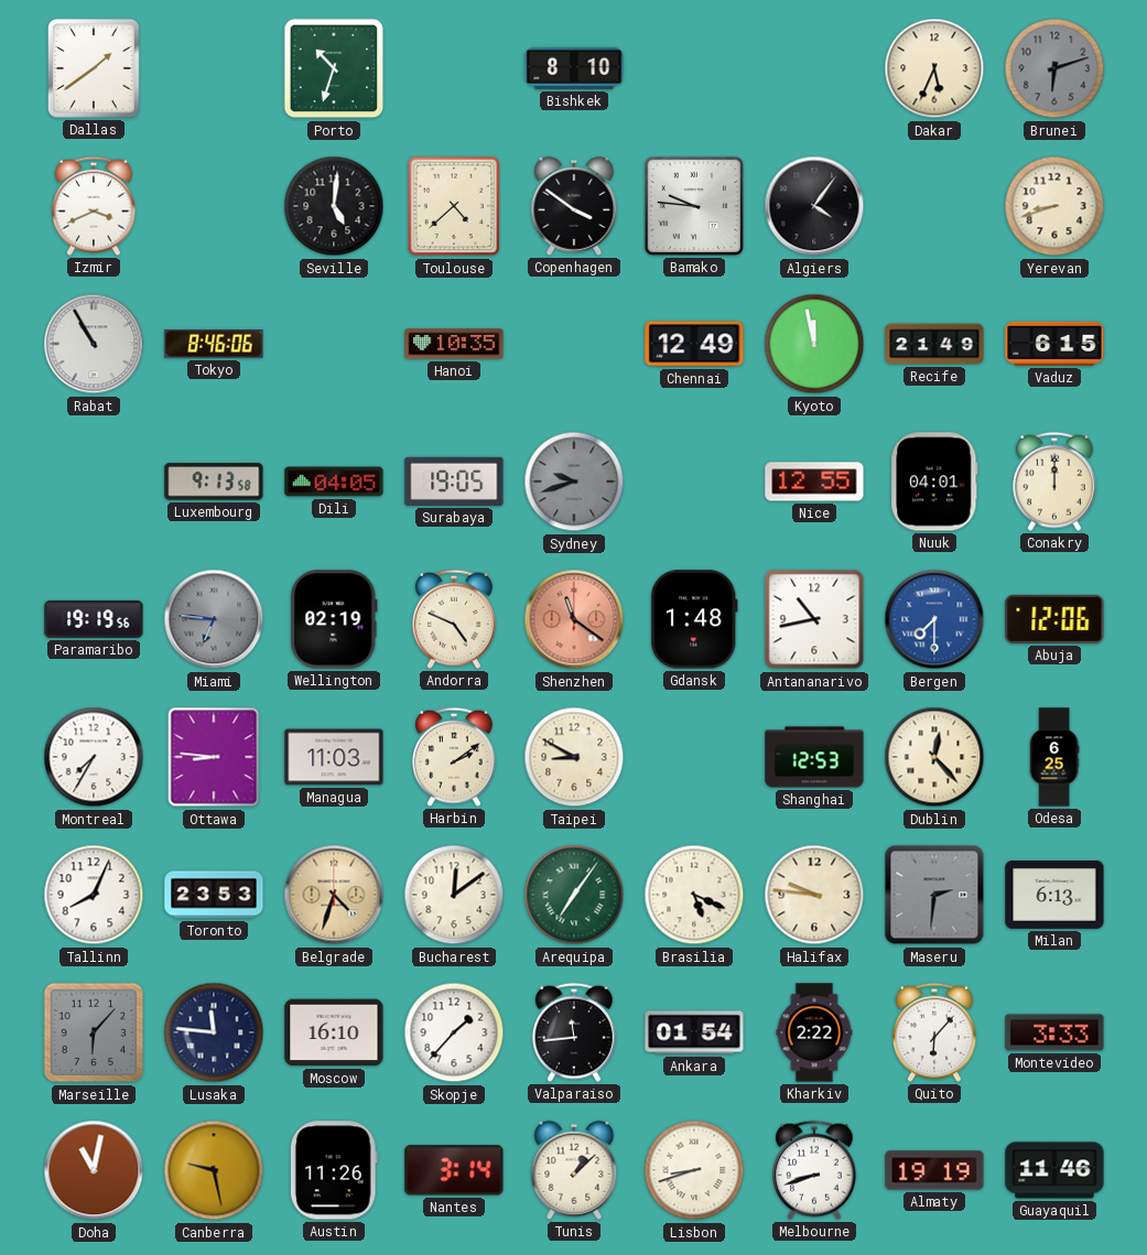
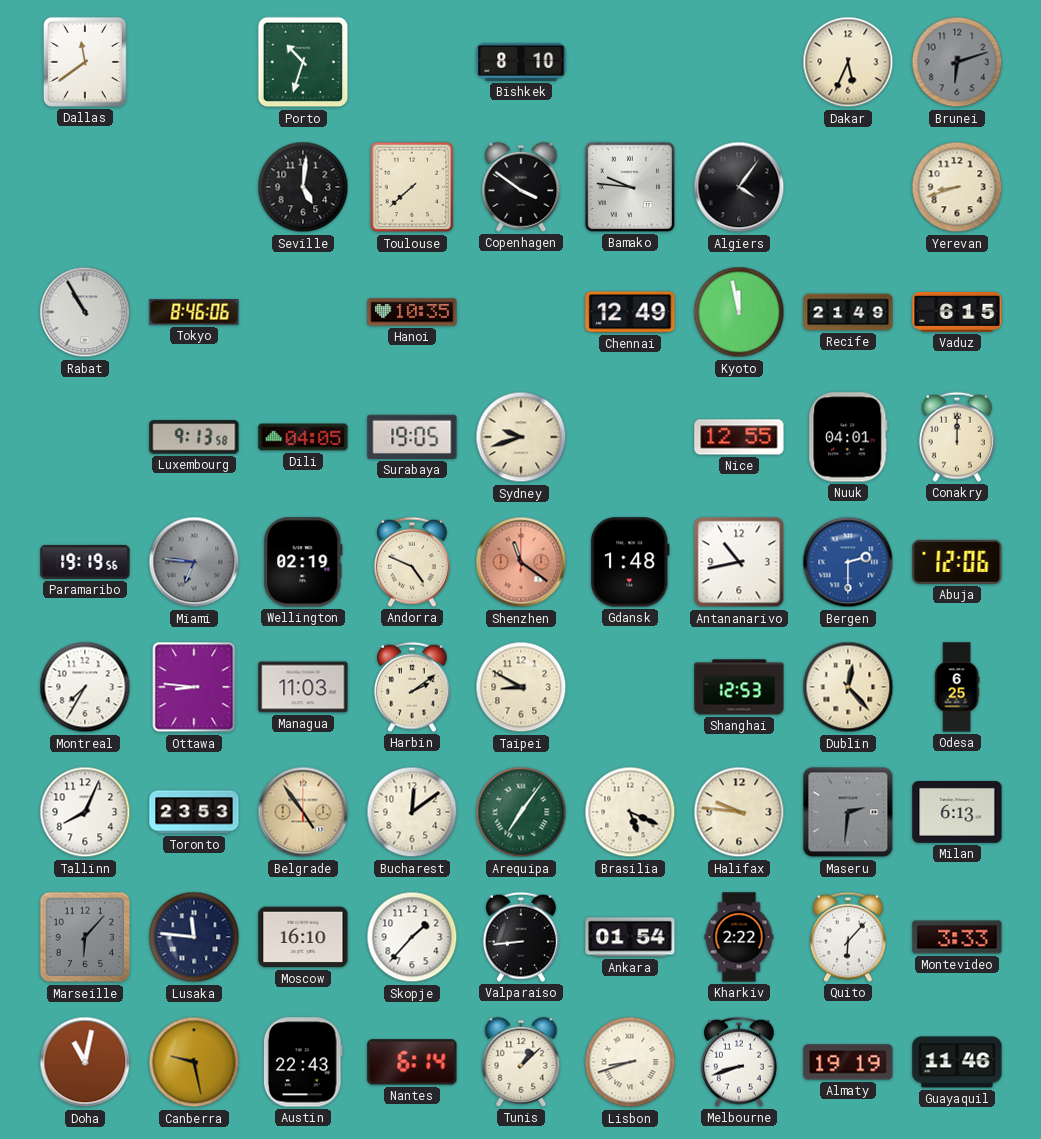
Dallas: 1:39 -> 11:39
Izmir: 3:41 -> none
Toulouse: 4:38 -> 7:38
Sydney dial: grey -> cream
Bergen: 7:30 -> 2:30
Belgrade: 4:33 -> 4:54
Valparaiso: 11:44 -> 8:44
Austin: 11:26 -> 22:43
Nantes: 3:14 -> 6:14
